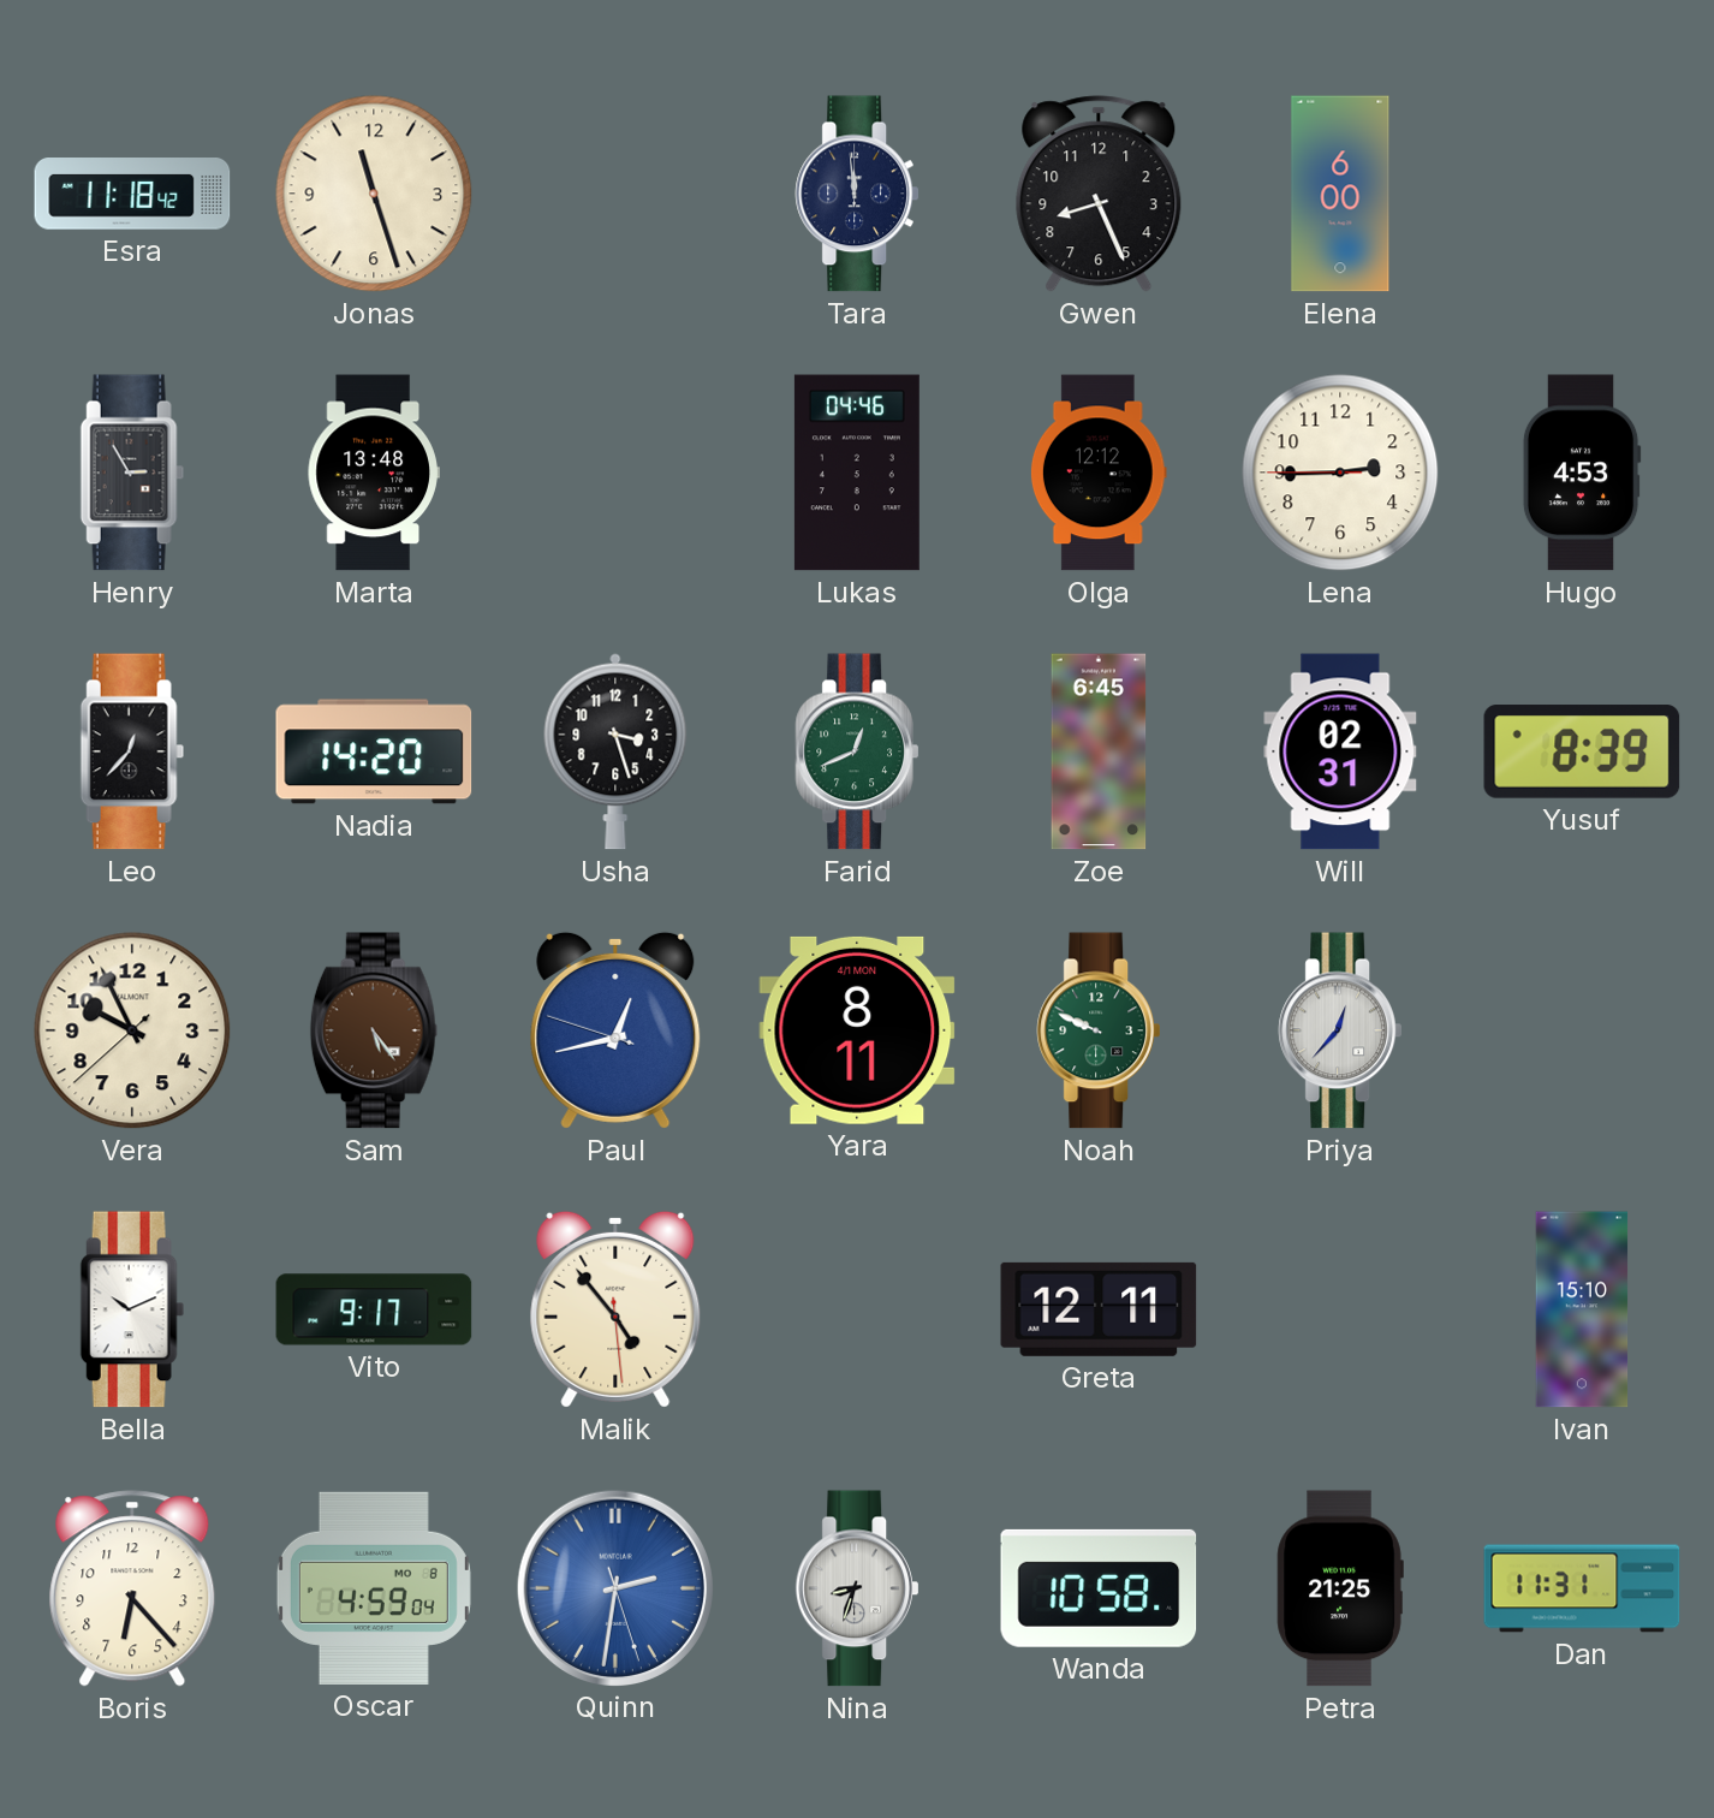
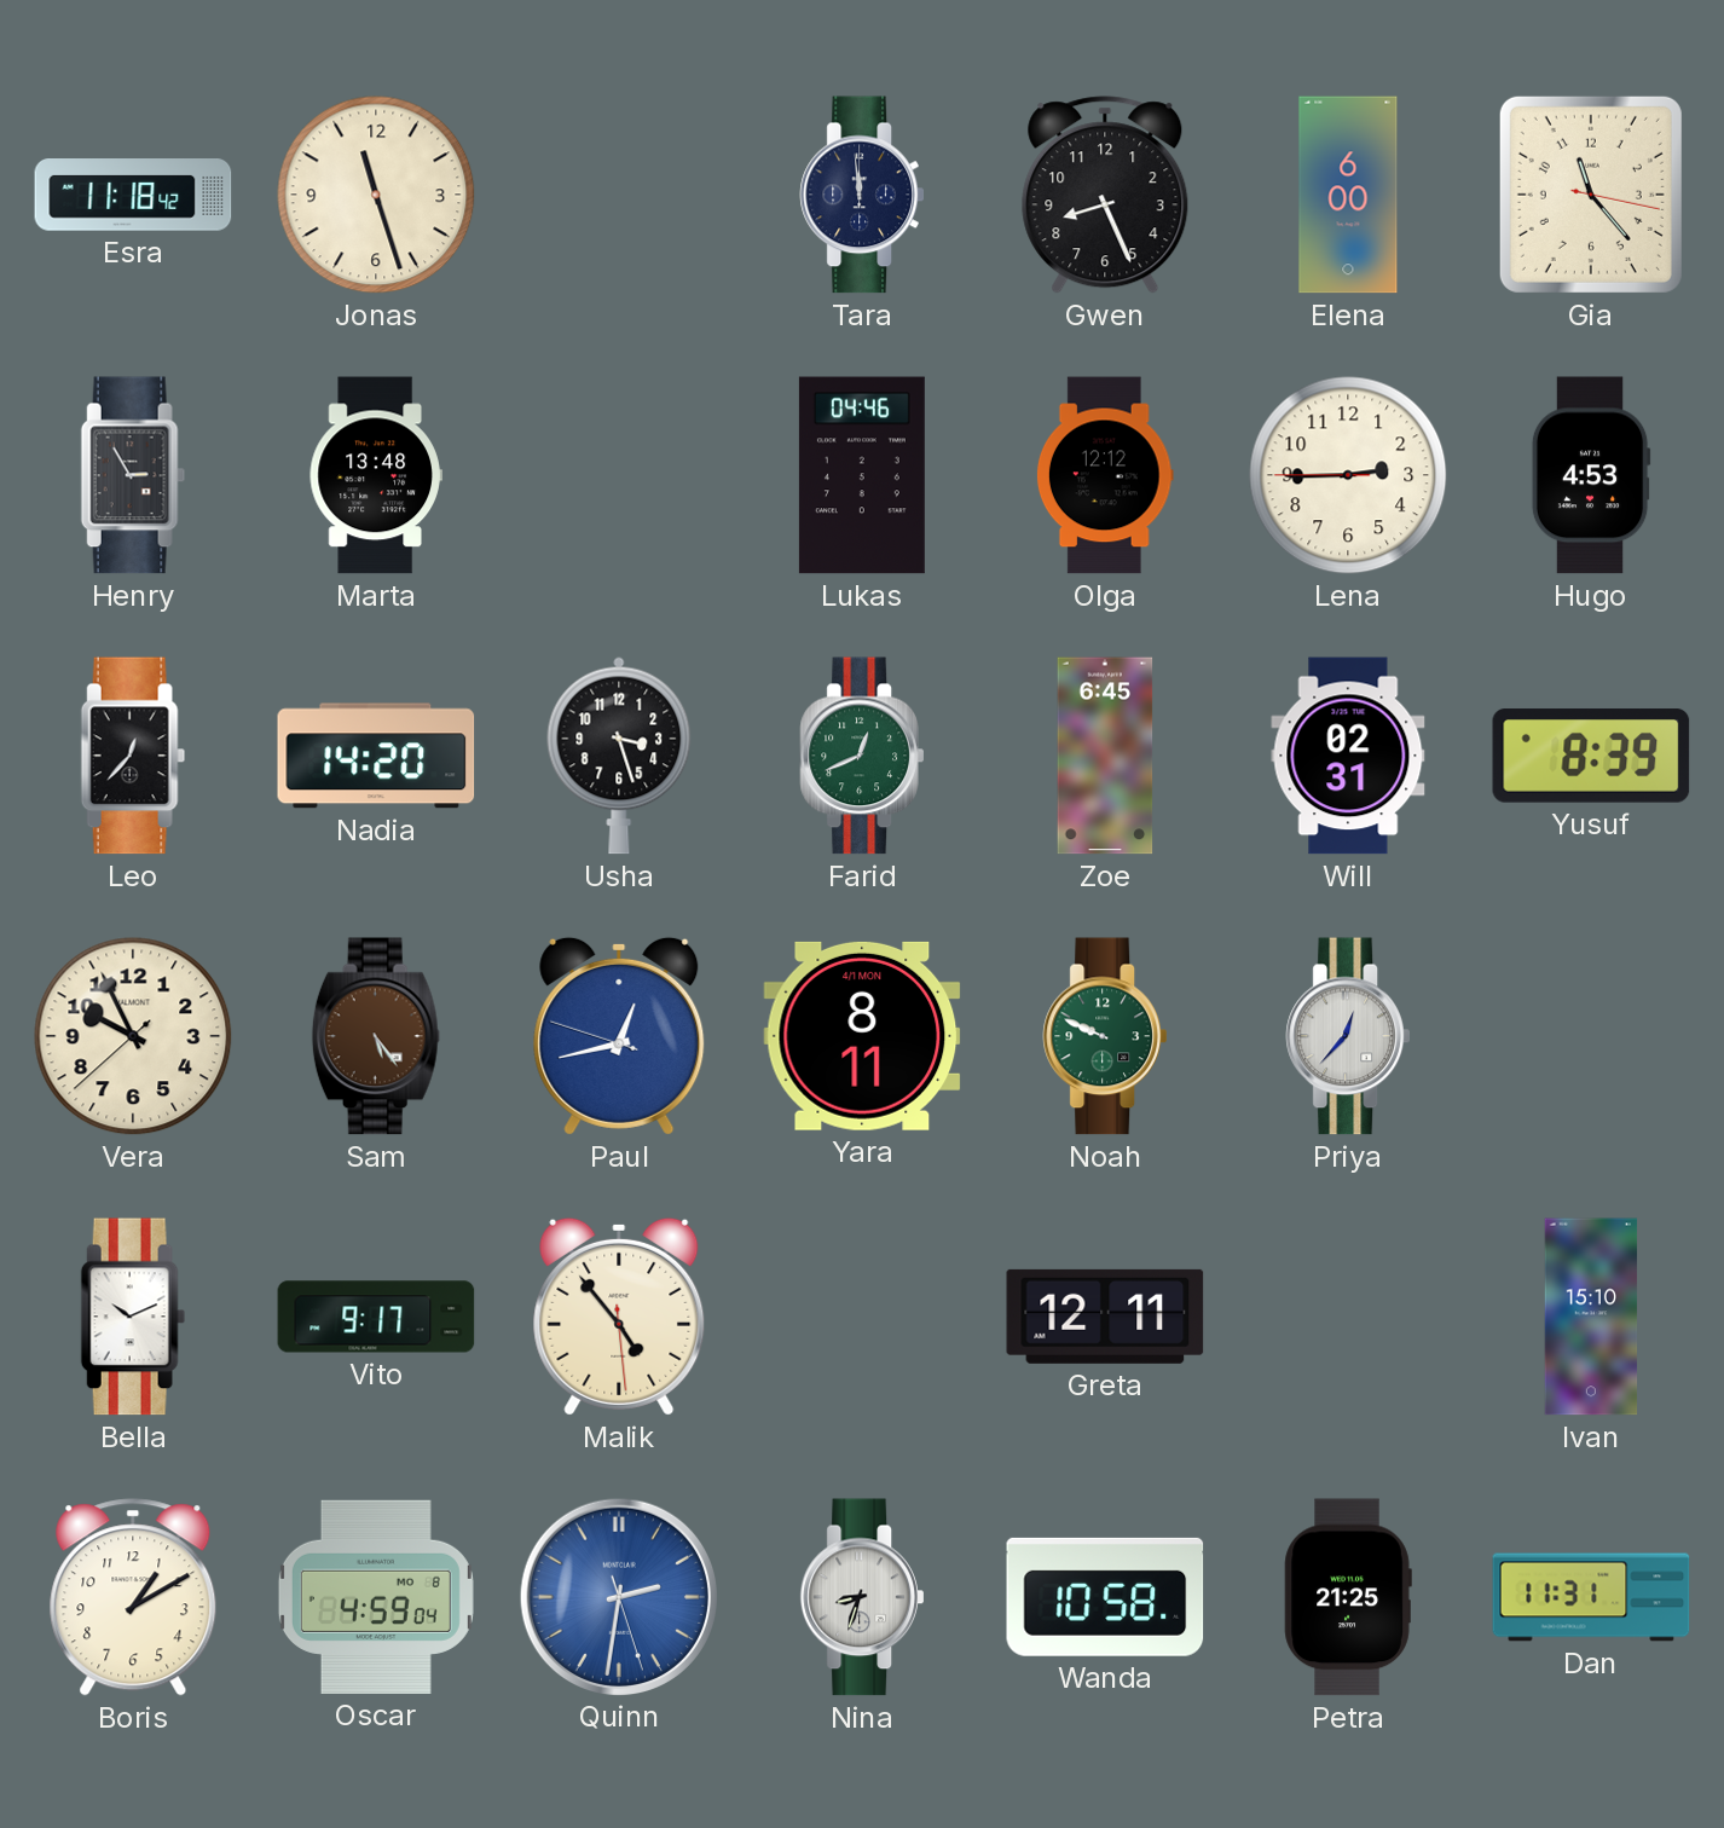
Gia: none -> 11:23
Boris: 6:23 -> 1:10
